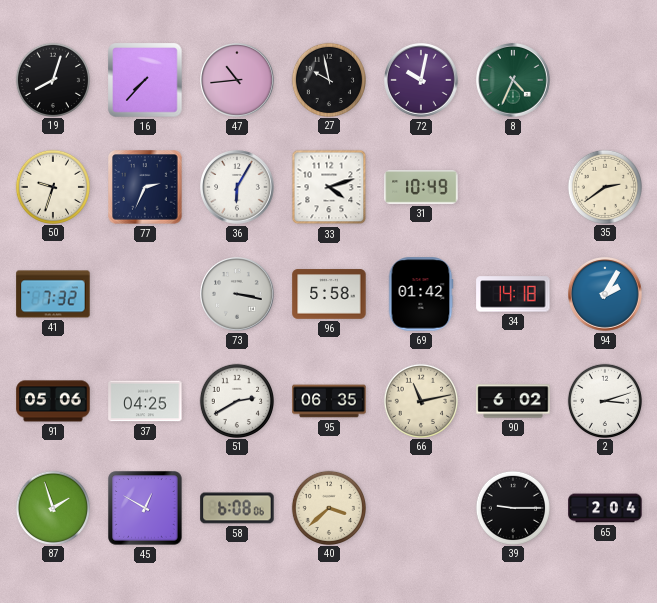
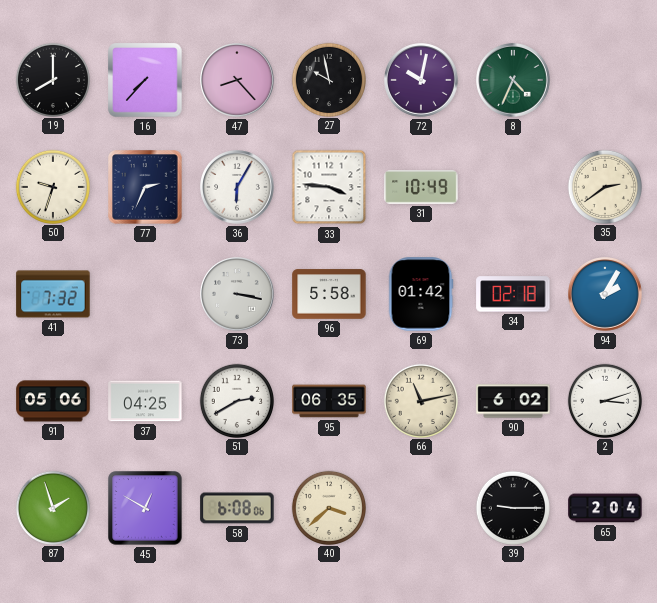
19: 8:03 -> 8:00
47: 10:44 -> 8:23
33: 4:12 -> 3:46
34: 14:18 -> 02:18
